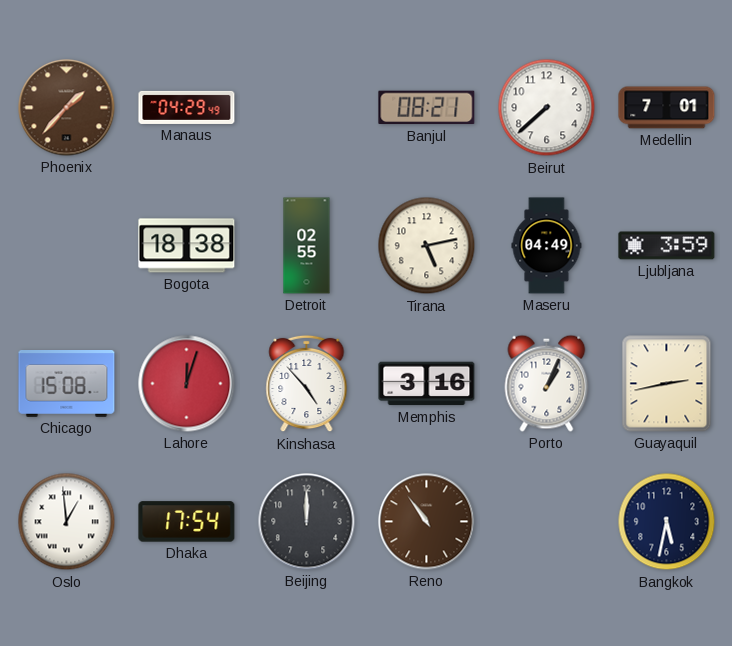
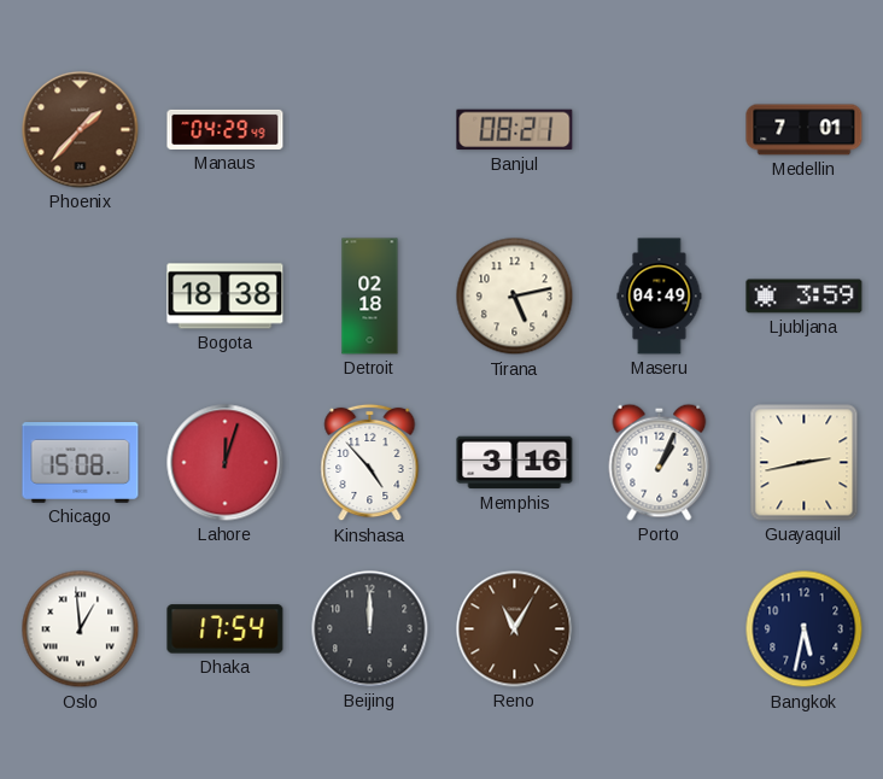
Beirut: 7:38 -> none
Detroit: 02:55 -> 02:18
Reno: 10:54 -> 11:05
